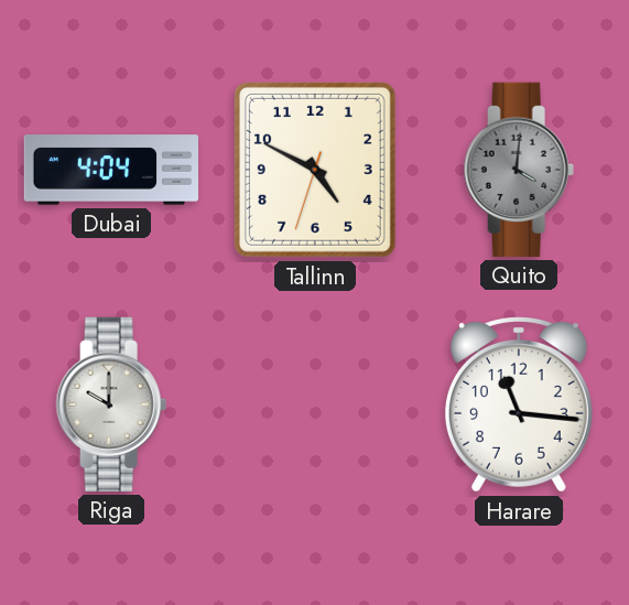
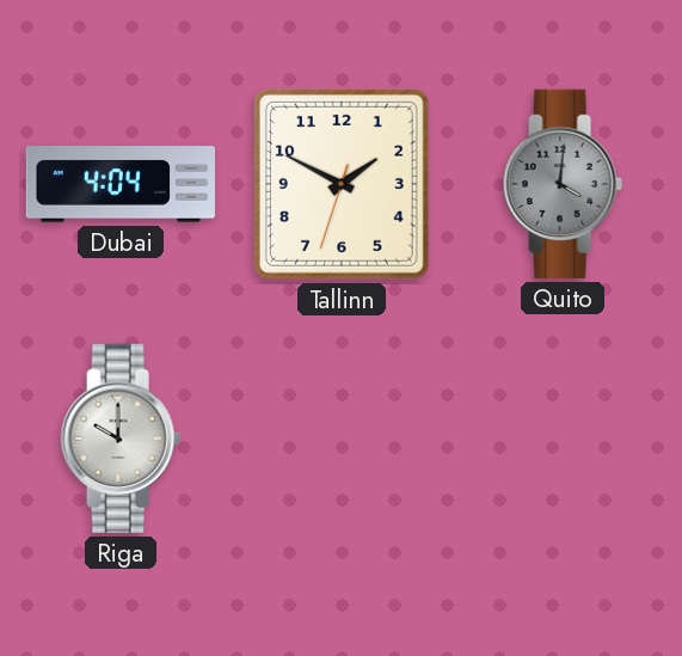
Tallinn: 4:49 -> 1:49
Harare: 11:16 -> none
